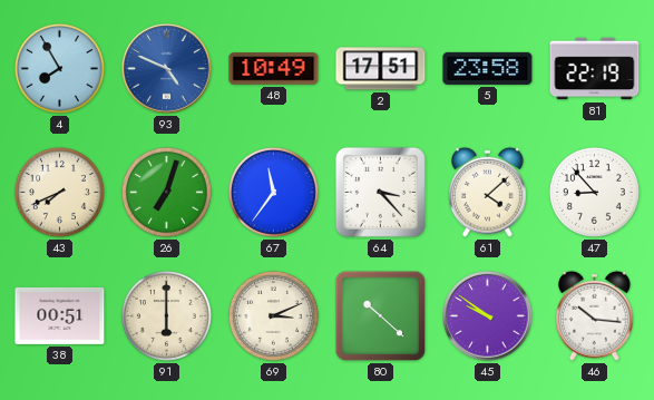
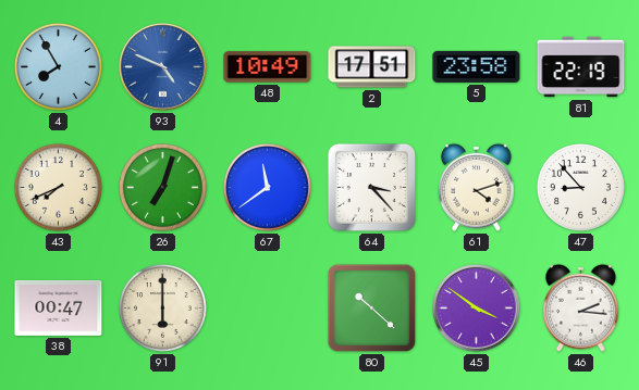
67: 11:36 -> 11:39
61: 4:08 -> 4:12
38: 00:51 -> 00:47
69: 3:11 -> none
45: 9:51 -> 3:51
46: 10:16 -> 2:16
